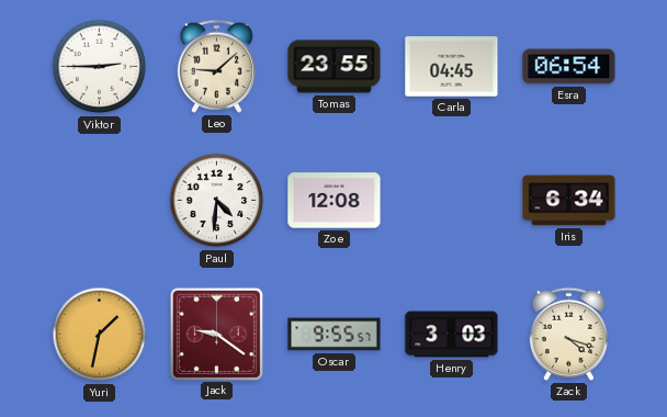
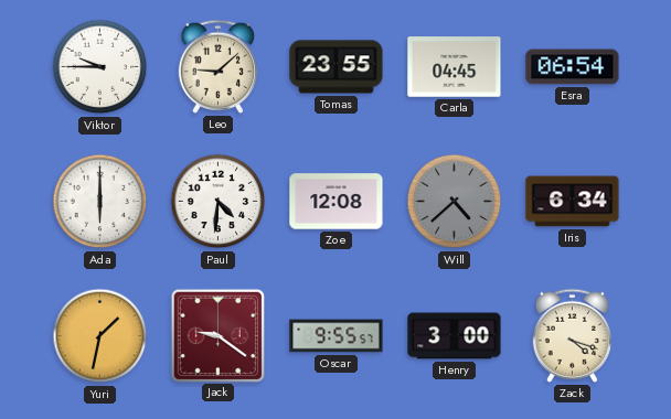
Viktor: 2:45 -> 9:45
Ada: none -> 6:00
Will: none -> 4:38
Henry: 3:03 -> 3:00
